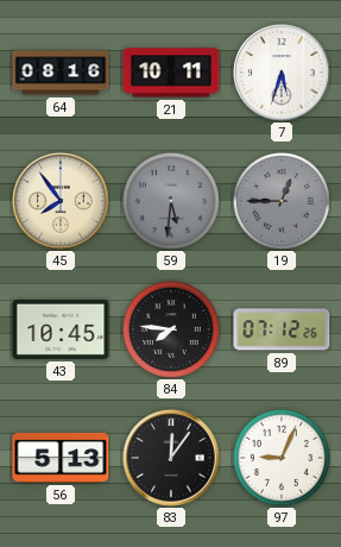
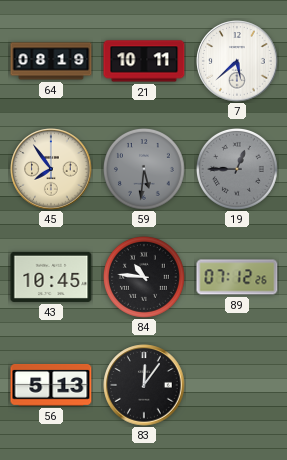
64: 08:16 -> 08:19
7: 5:33 -> 5:38
84: 7:46 -> 10:46
97: 9:04 -> none
